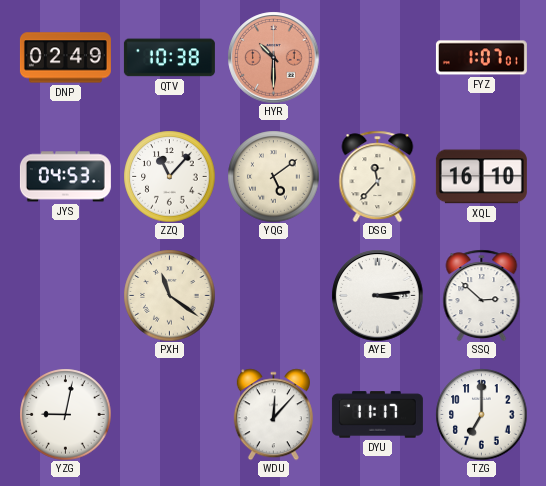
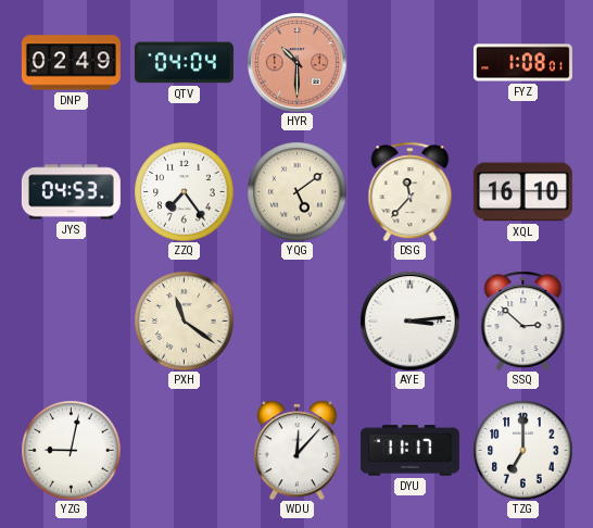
QTV: 10:38 -> 04:04
FYZ: 1:07 -> 1:08
ZZQ: 11:07 -> 7:24
